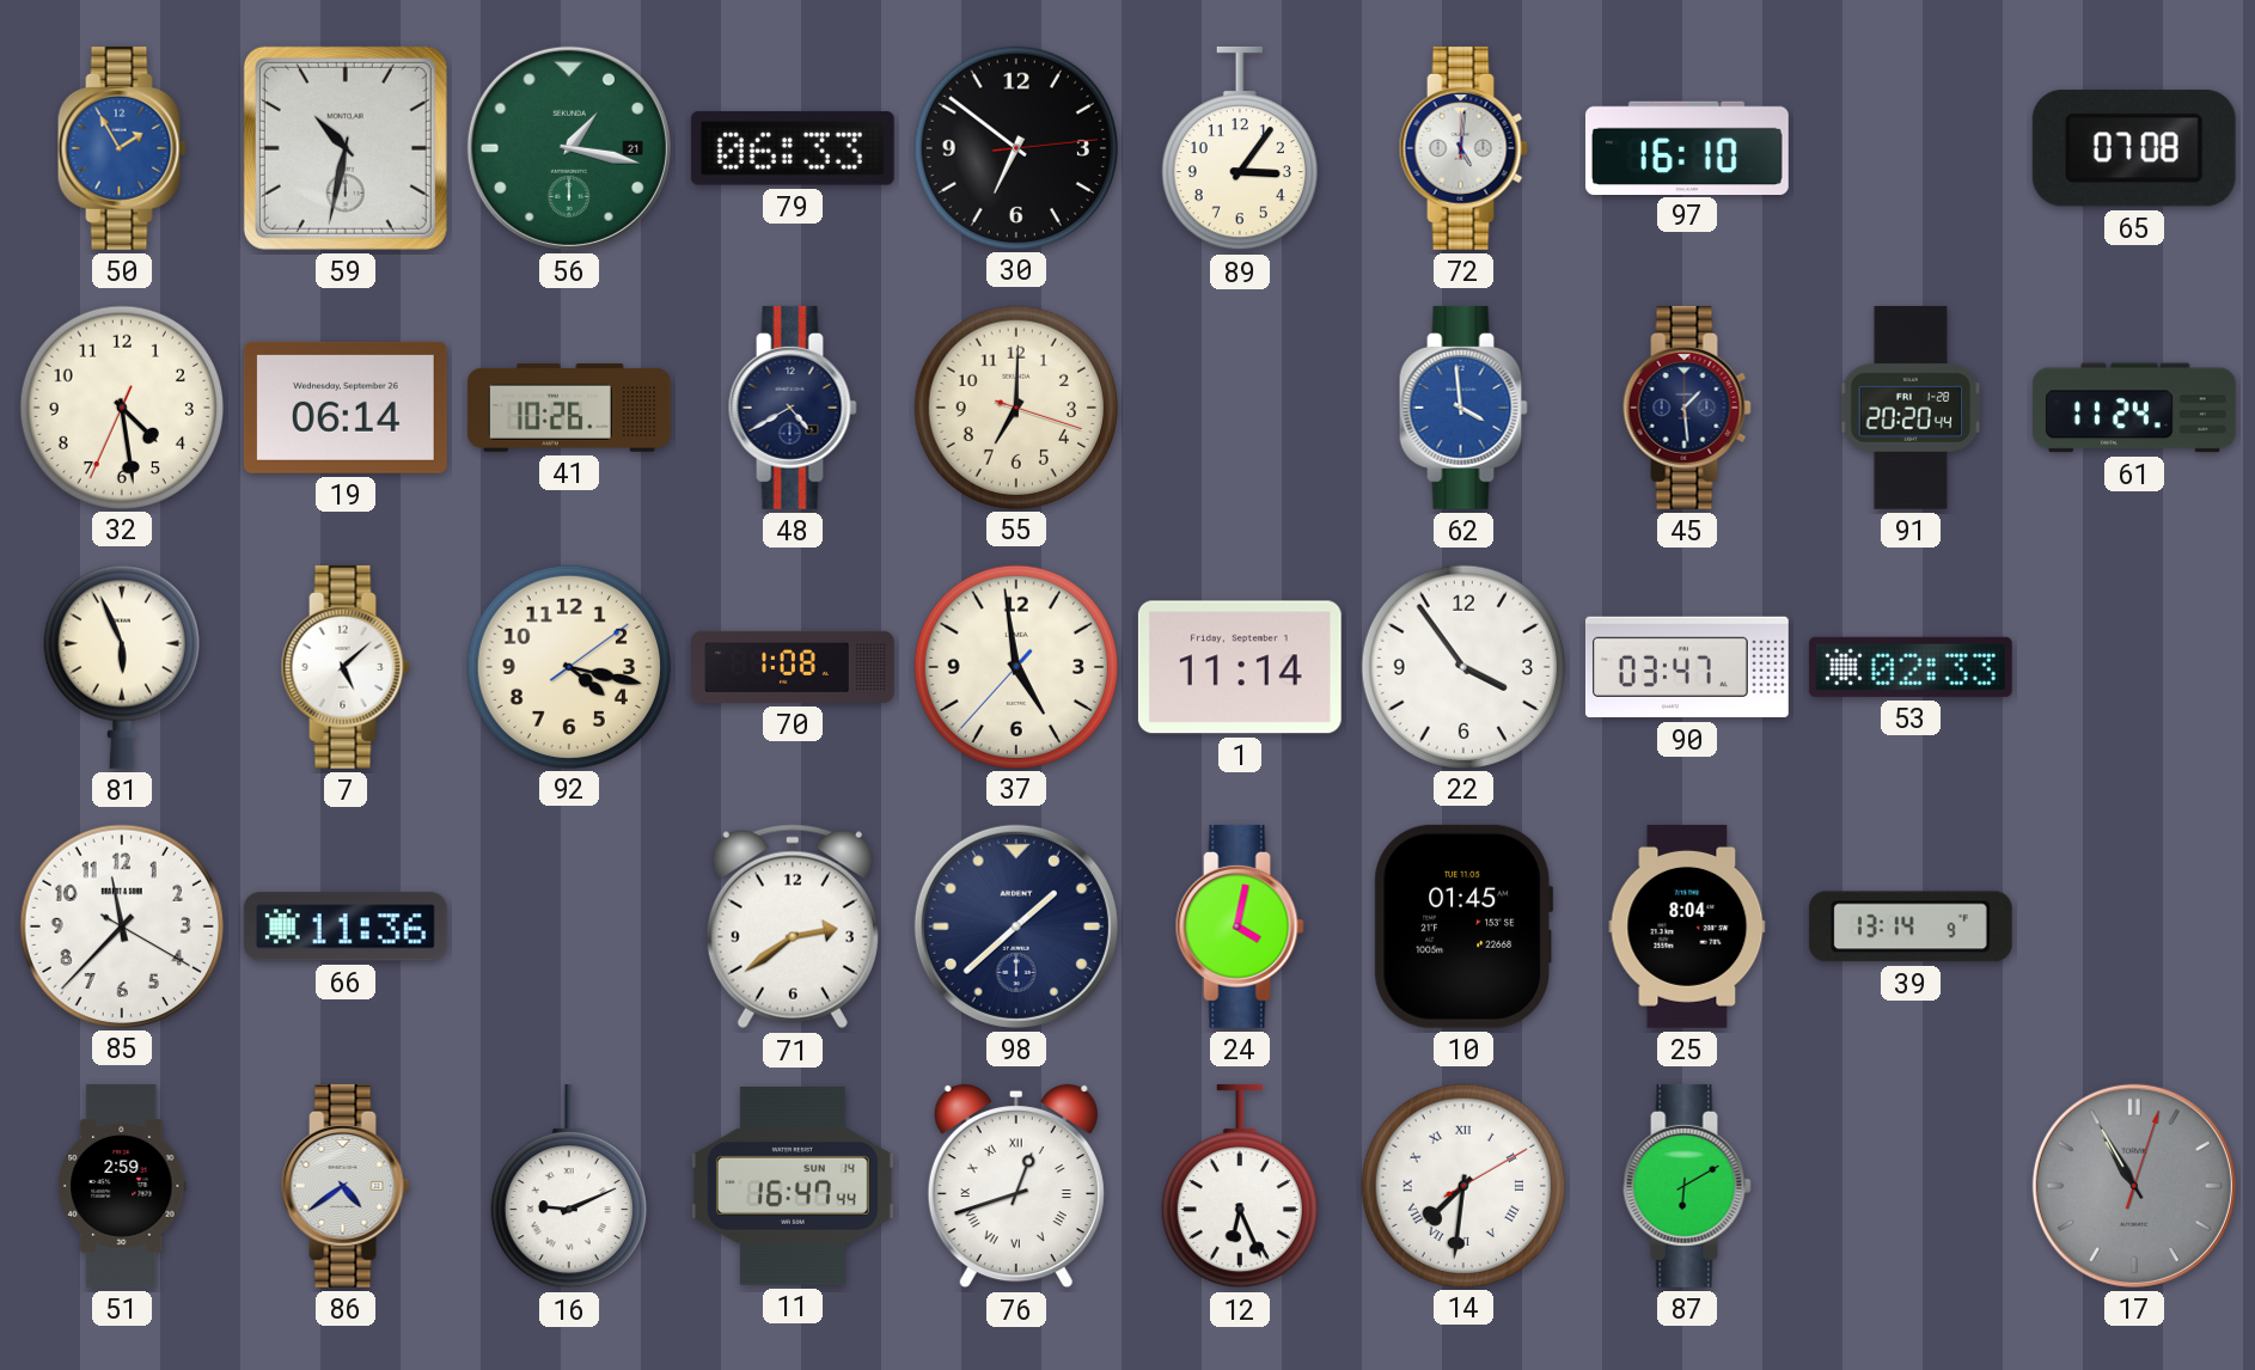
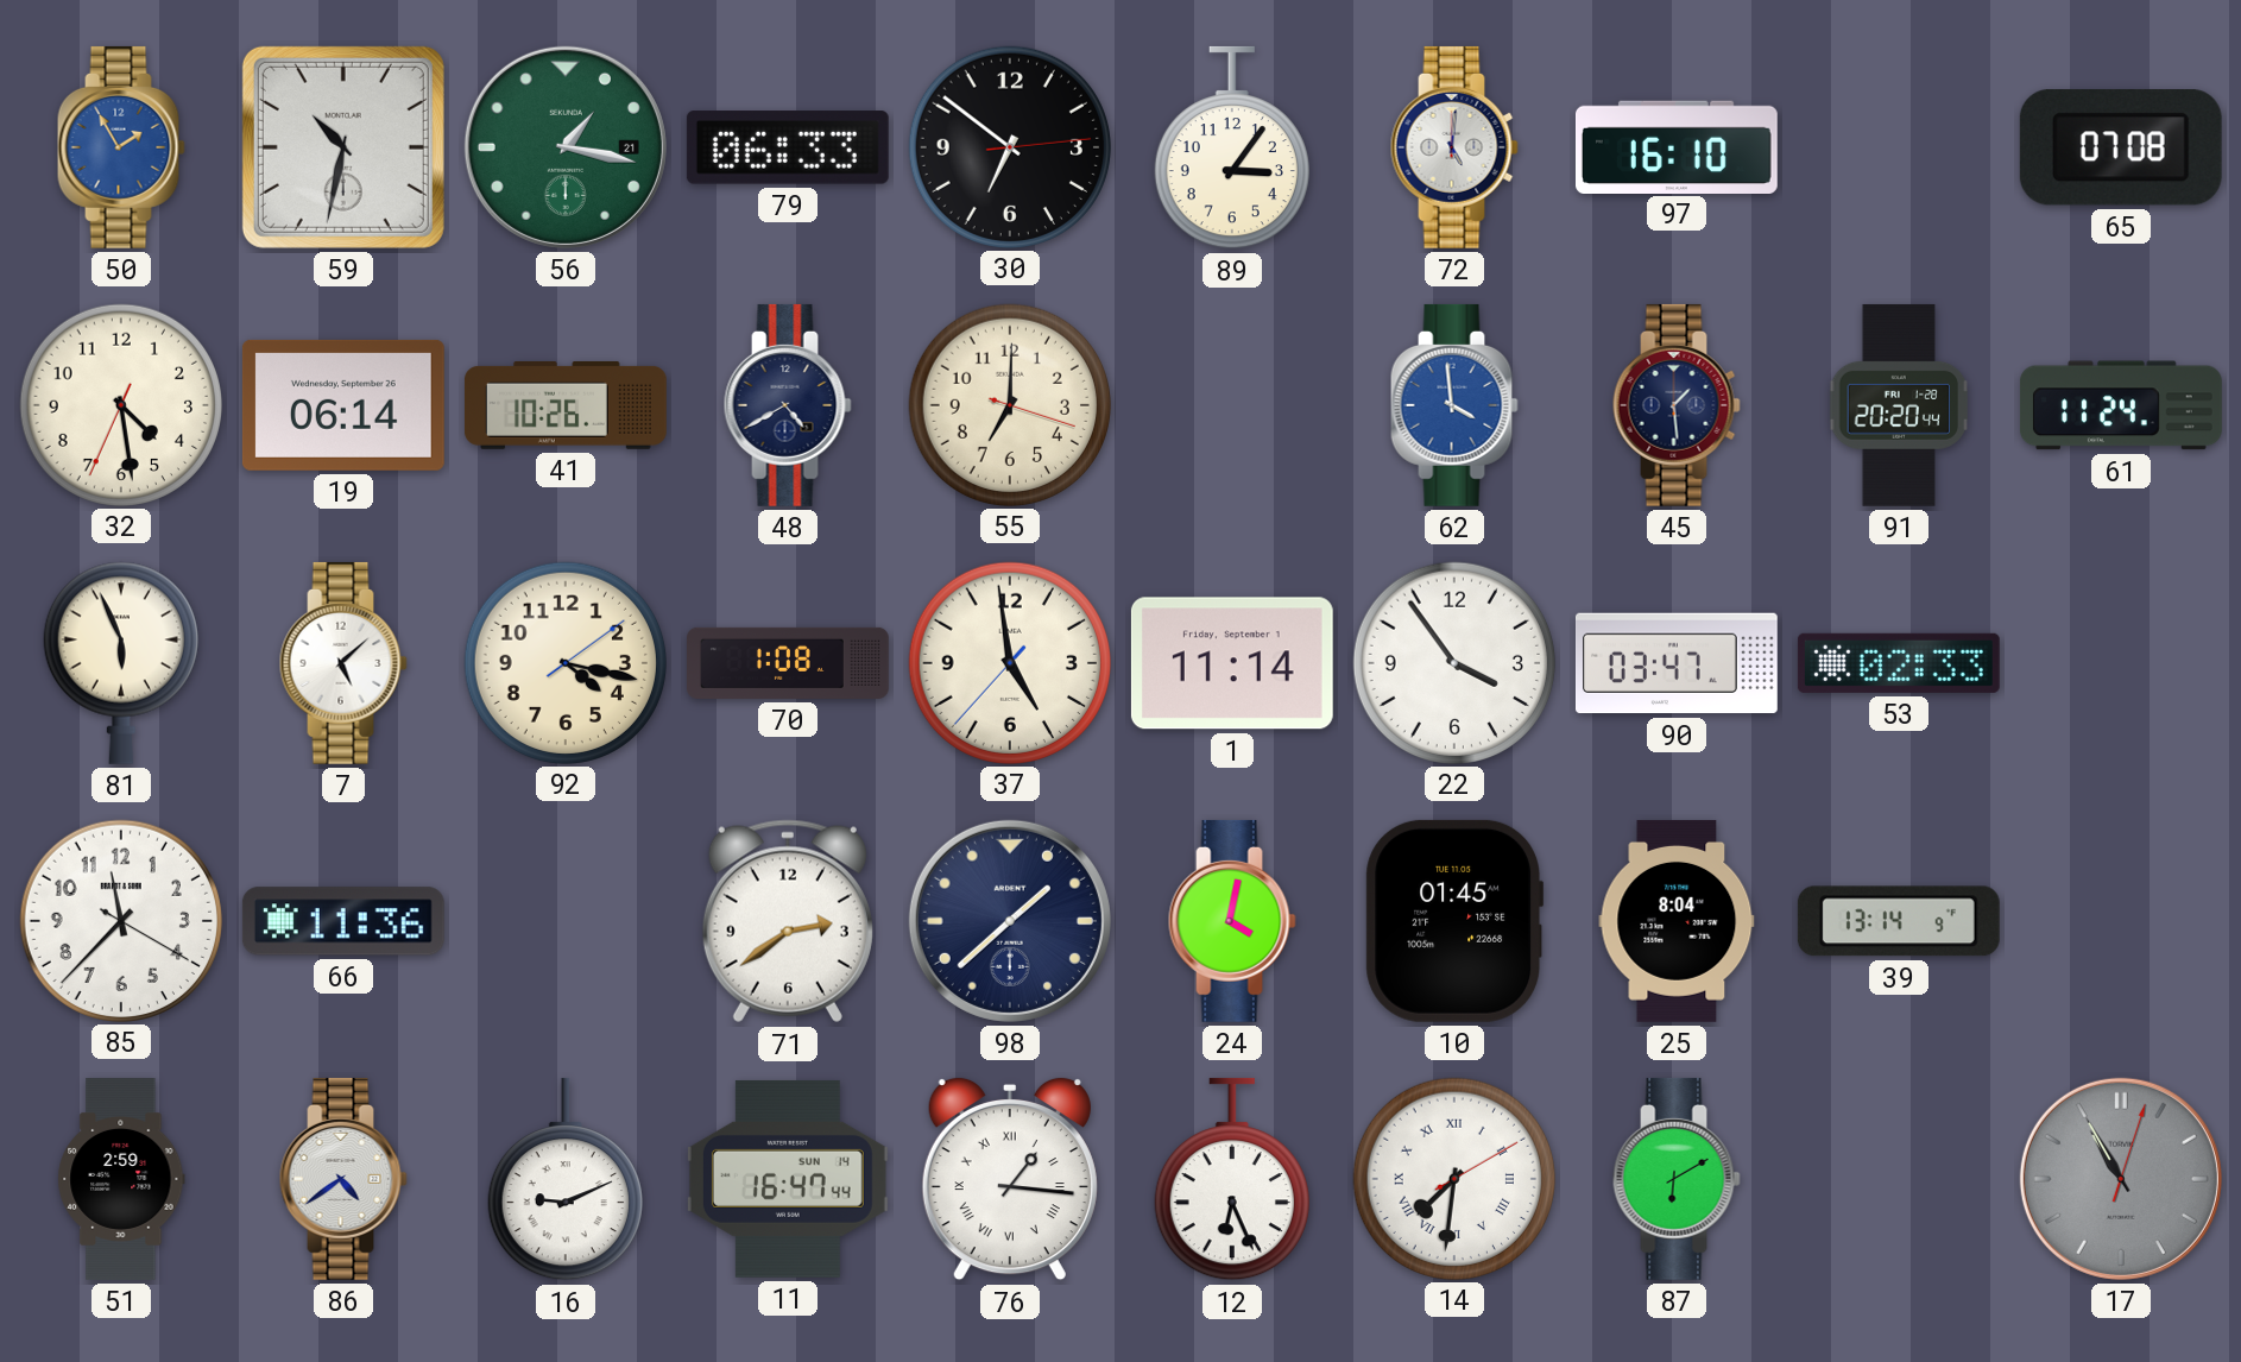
76: 12:42 -> 1:16
